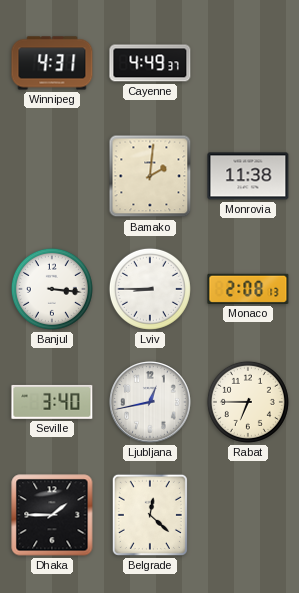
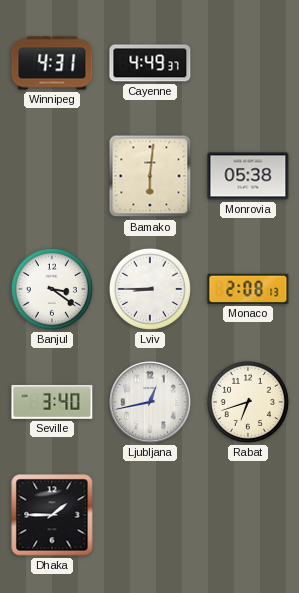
Bamako: 2:01 -> 6:01
Monrovia: 11:38 -> 05:38
Banjul: 3:16 -> 3:21
Rabat: 6:45 -> 6:42
Belgrade: 12:22 -> none
